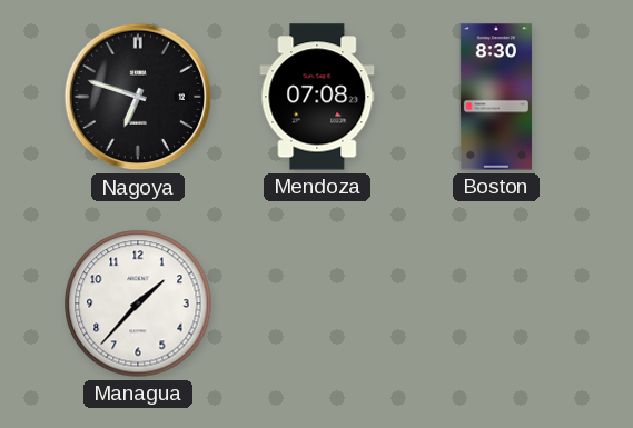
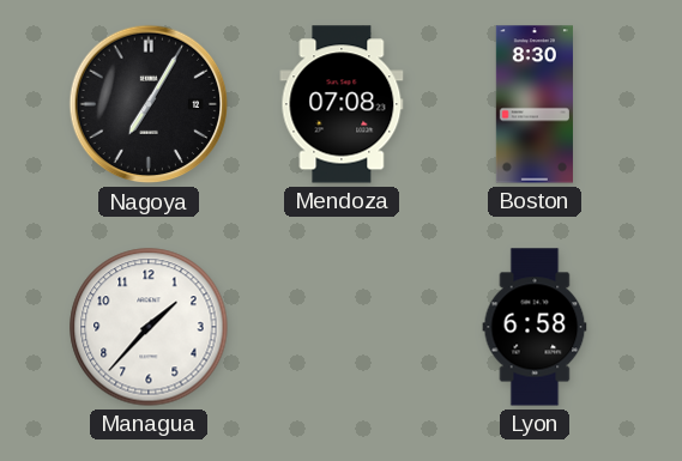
Nagoya: 6:48 -> 7:05
Lyon: none -> 6:58
